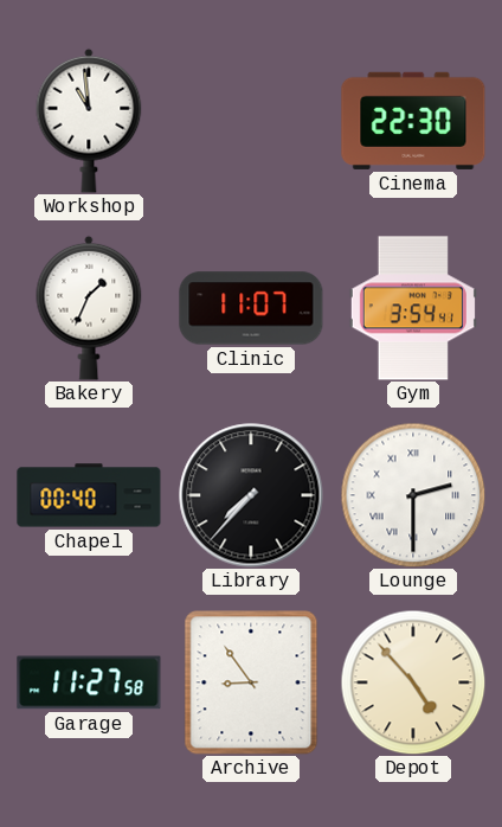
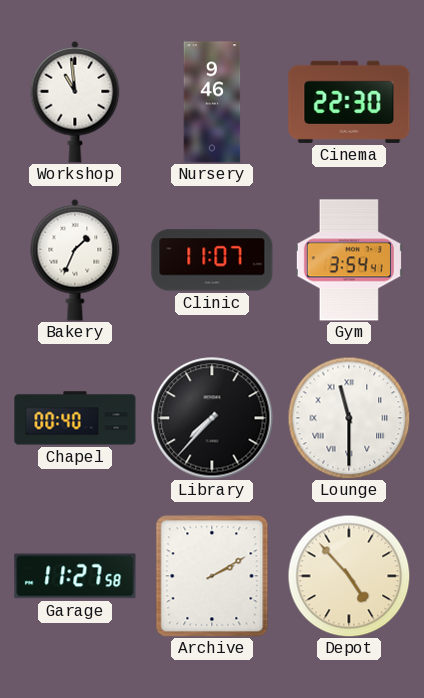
Nursery: none -> 9:46
Lounge: 2:30 -> 11:30
Archive: 8:54 -> 2:10
